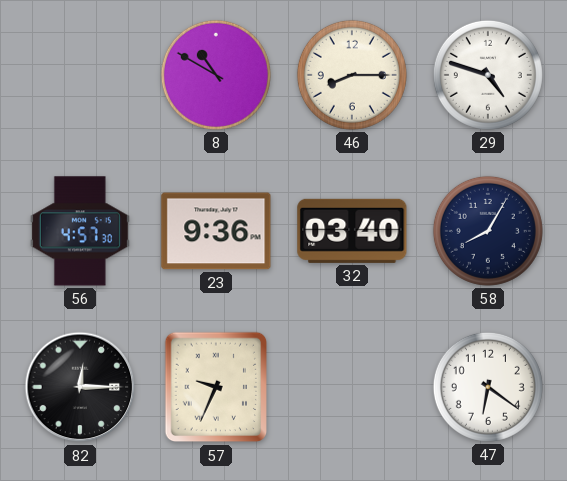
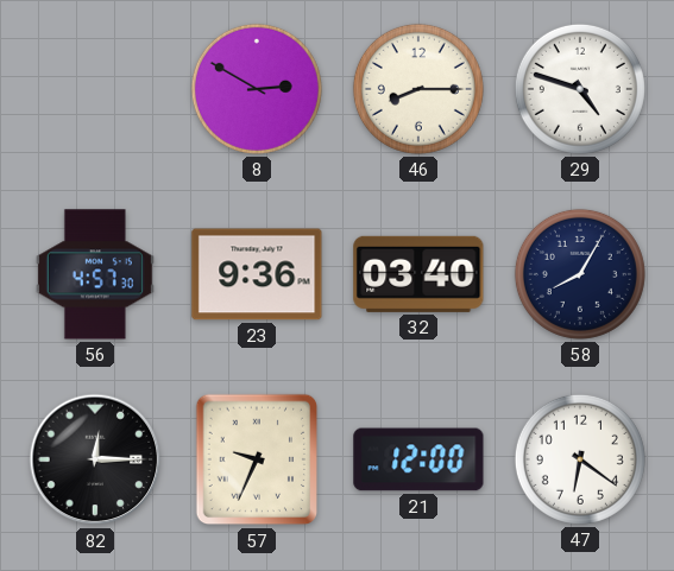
8: 10:50 -> 2:50
21: none -> 12:00
